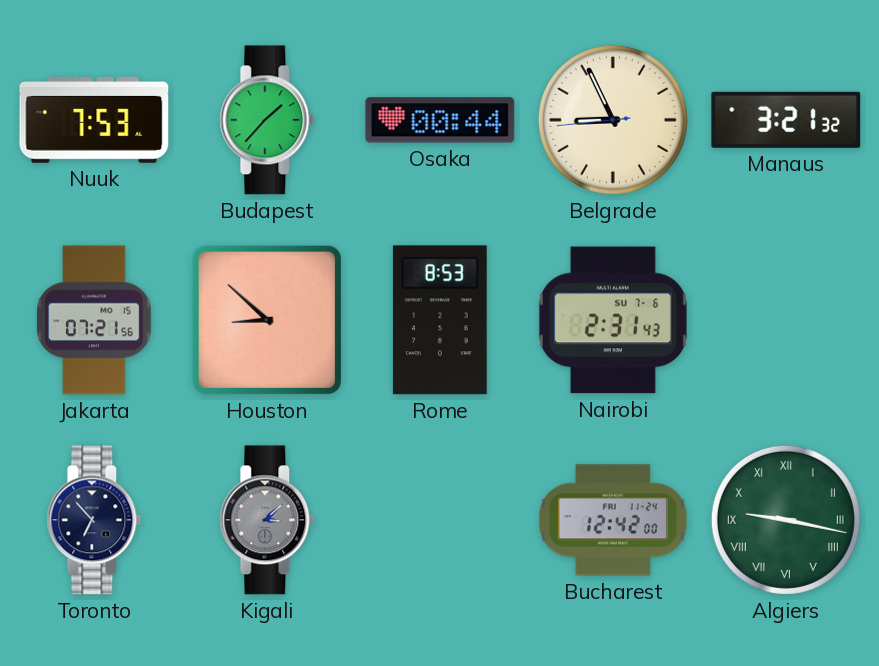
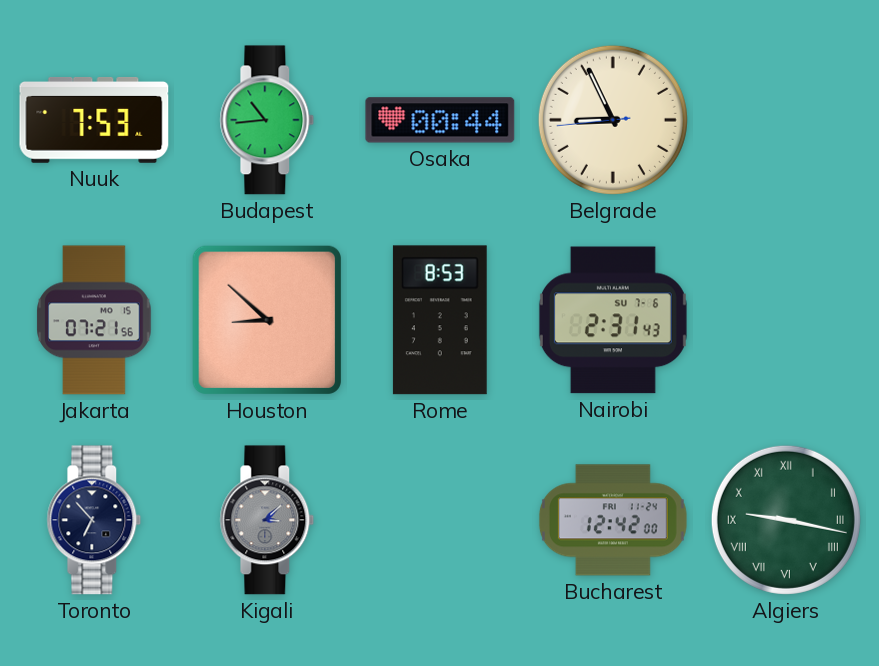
Budapest: 1:37 -> 10:44
Manaus: 3:21 -> none
